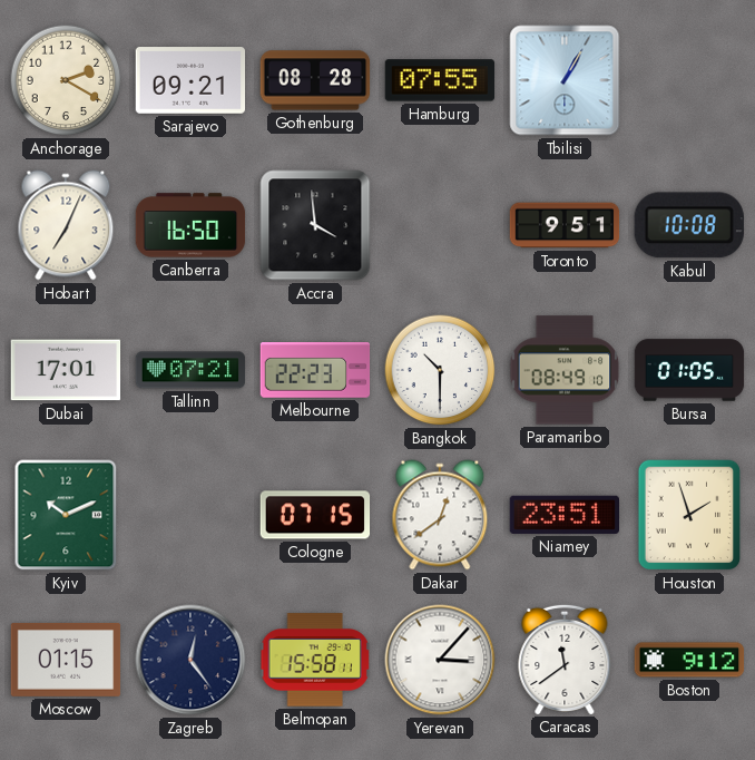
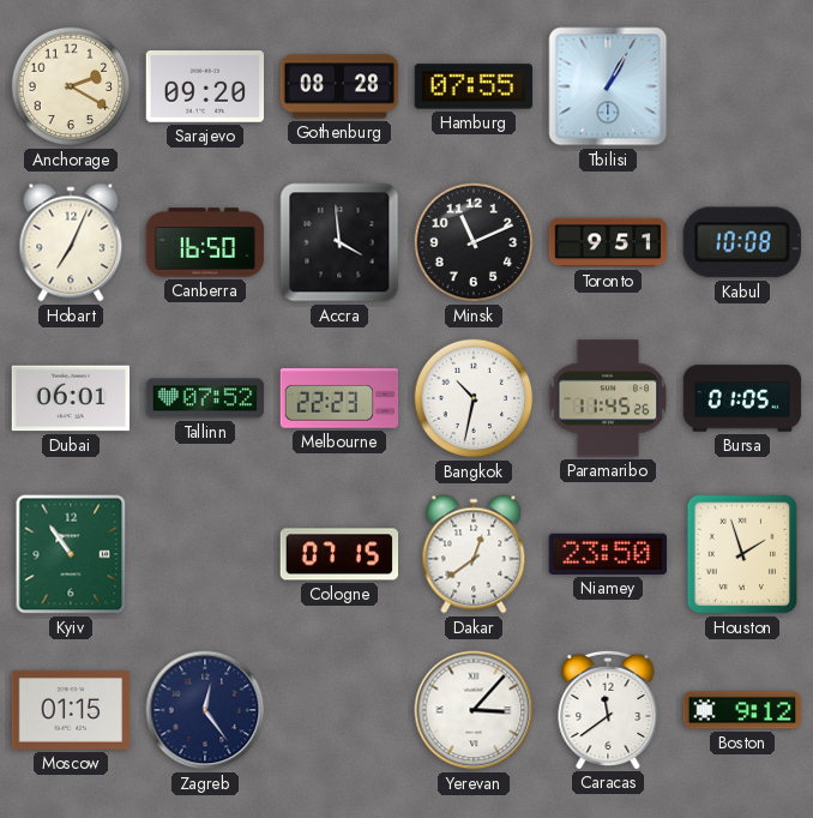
Sarajevo: 09:21 -> 09:20
Minsk: none -> 11:11
Dubai: 17:01 -> 06:01
Tallinn: 07:21 -> 07:52
Bangkok: 10:30 -> 10:32
Paramaribo: 08:49 -> 11:45
Kyiv: 10:11 -> 10:54
Niamey: 23:51 -> 23:50
Belmopan: 15:58 -> none
